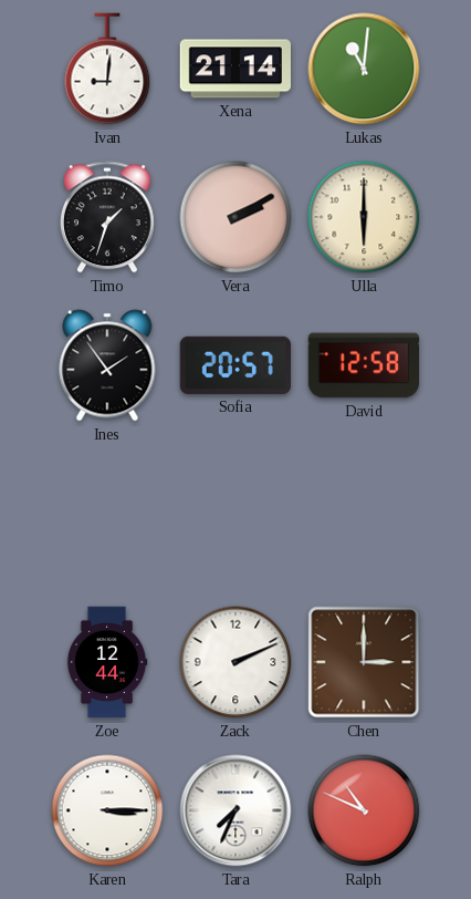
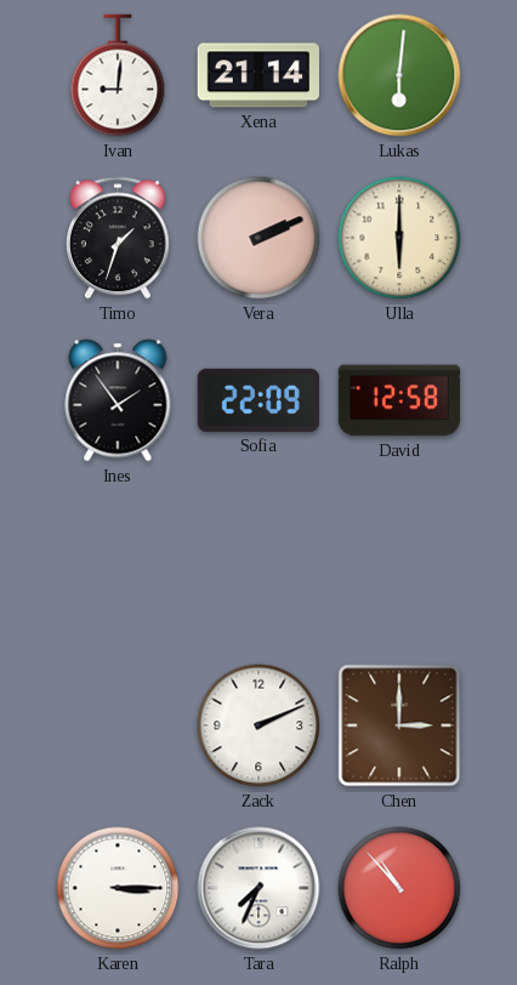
Lukas: 11:01 -> 6:01
Vera: 2:10 -> 2:11
Sofia: 20:57 -> 22:09
Zoe: 12:44 -> none
Ralph: 10:49 -> 10:53
